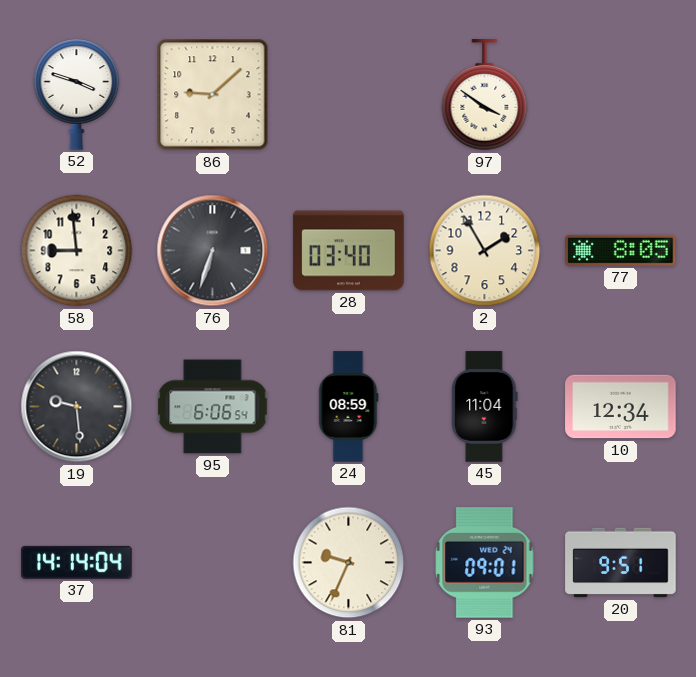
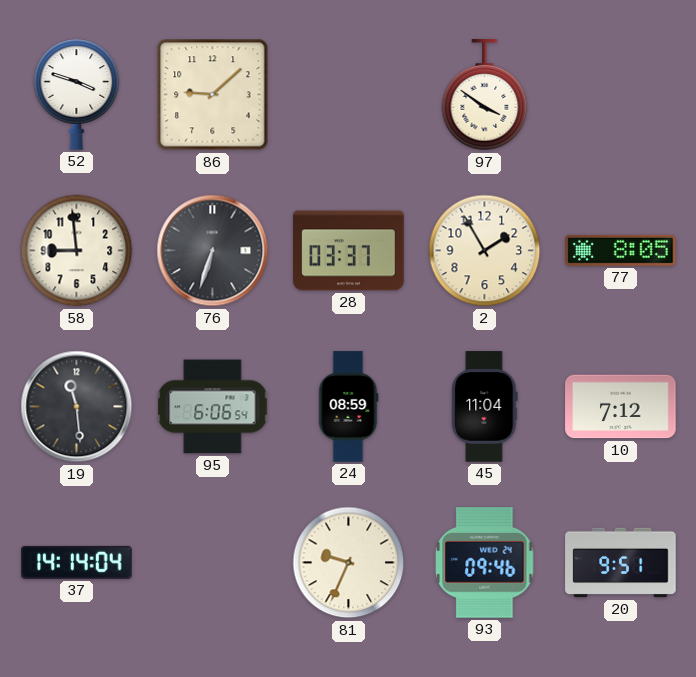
28: 03:40 -> 03:37
19: 9:29 -> 11:29
10: 12:34 -> 7:12
93: 09:01 -> 09:46
